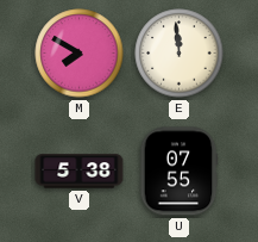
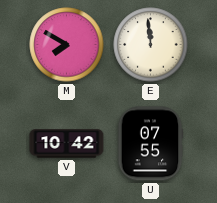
V: 5:38 -> 10:42
